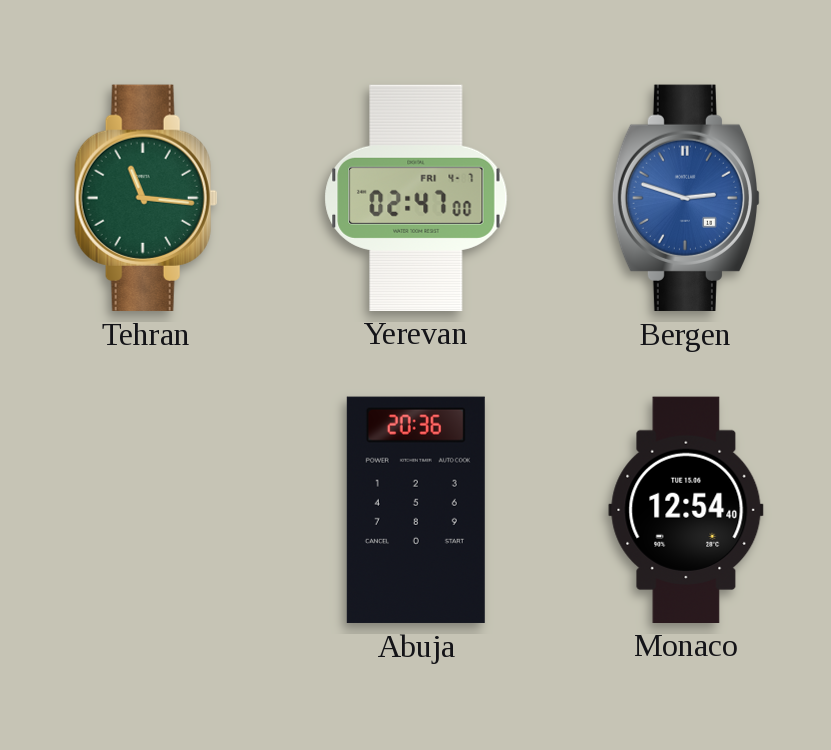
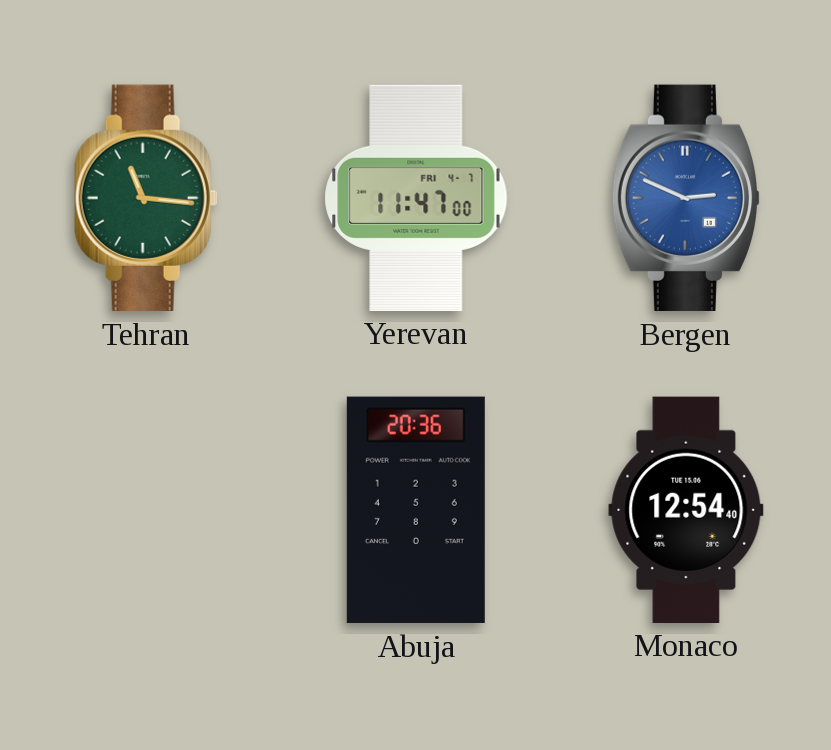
Yerevan: 02:47 -> 11:47
Bergen: 2:48 -> 2:49
